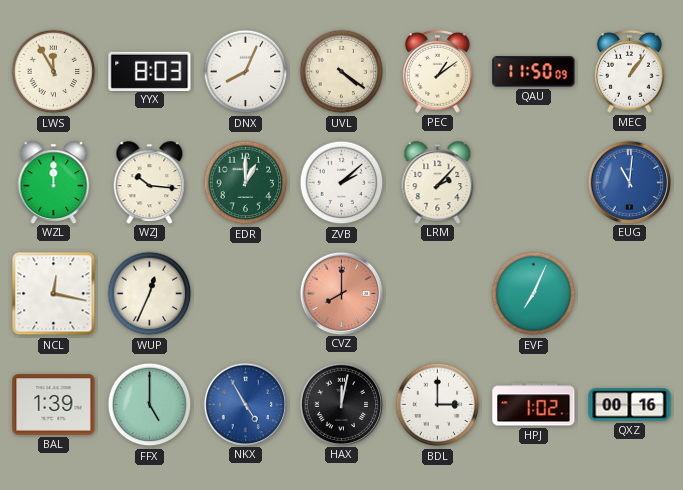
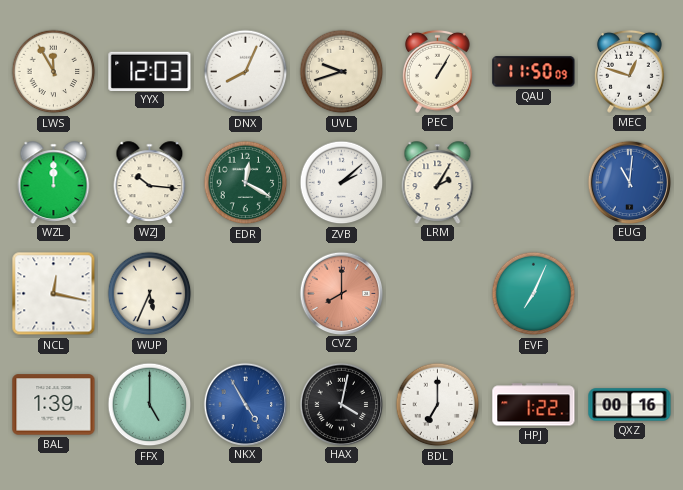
YYX: 8:03 -> 12:03
UVL: 4:21 -> 9:42
PEC: 1:09 -> 1:05
MEC: 1:06 -> 12:48
EDR: 1:00 -> 12:20
LRM: 2:07 -> 2:05
WUP: 12:34 -> 5:34
HAX: 12:02 -> 4:02
BDL: 3:00 -> 7:00
HPJ: 1:02 -> 1:22
